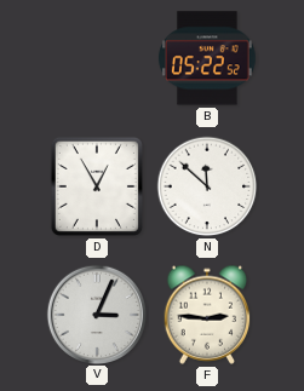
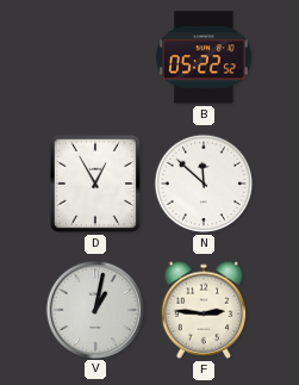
V: 3:04 -> 1:02
